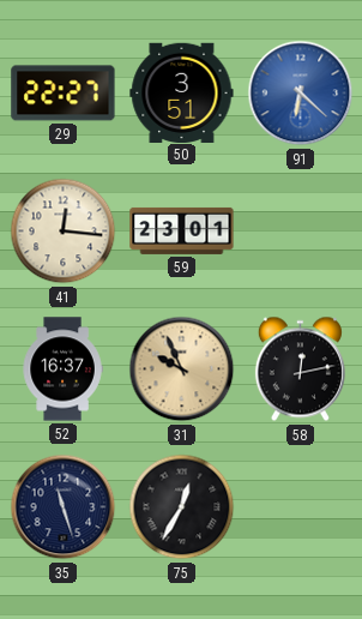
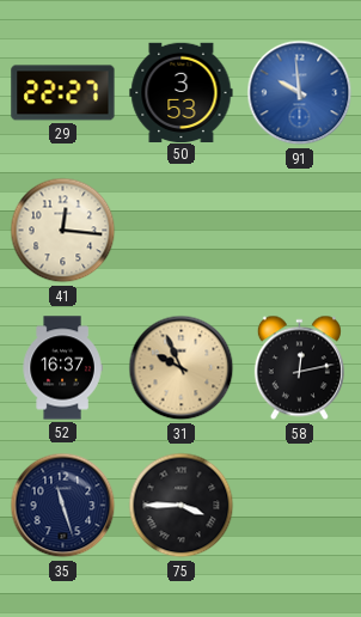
50: 3:51 -> 3:53
91: 6:22 -> 9:59
59: 23:01 -> none
75: 12:35 -> 3:45
